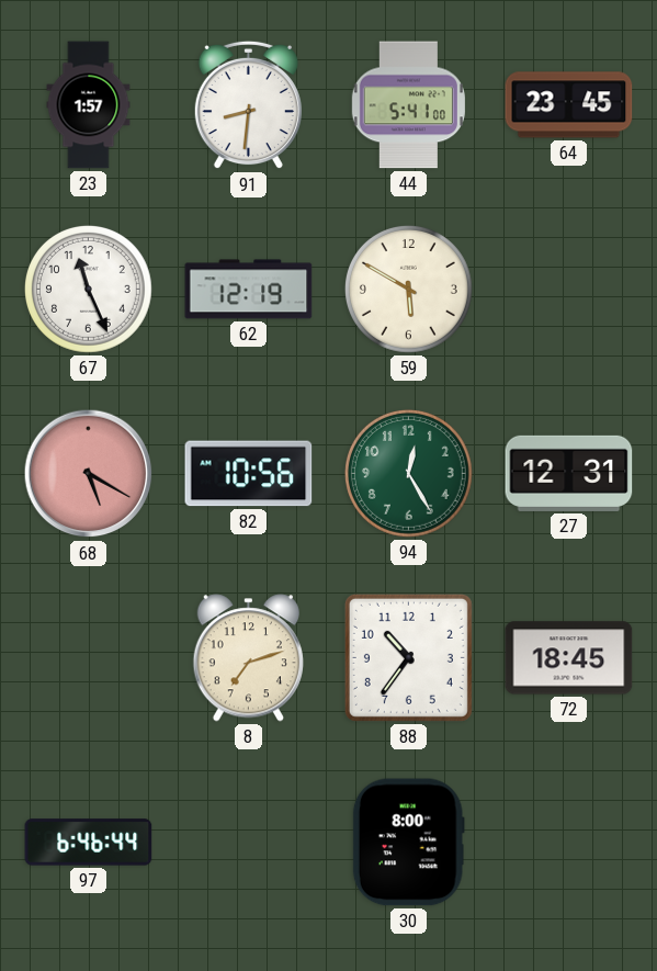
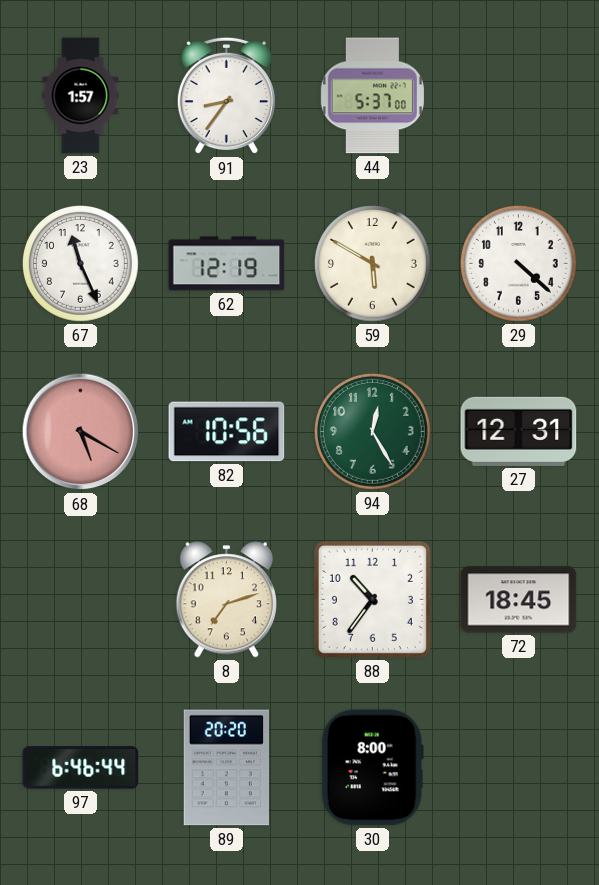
91: 8:31 -> 8:36
44: 5:41 -> 5:37
64: 23:45 -> none
29: none -> 4:22
89: none -> 20:20
